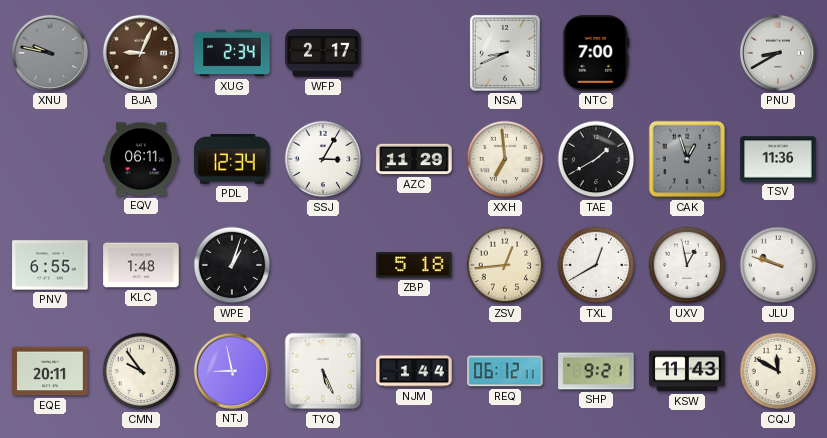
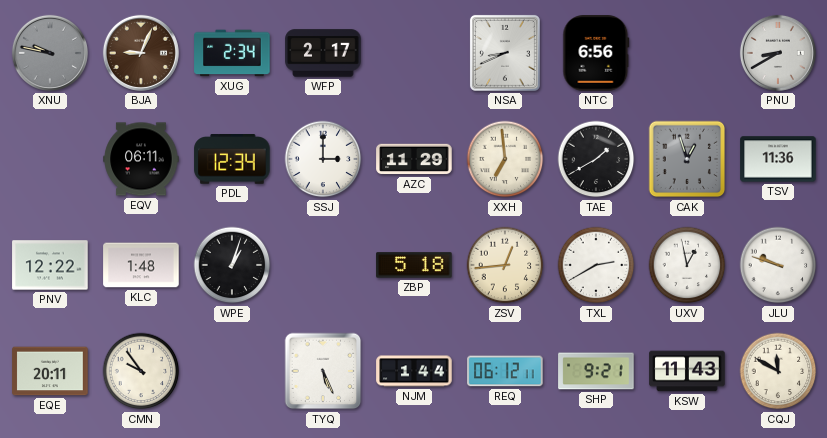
NTC: 7:00 -> 6:56
SSJ: 3:05 -> 3:00
PNV: 6:55 -> 12:22
TXL: 12:40 -> 2:40
NTJ: 8:58 -> none
